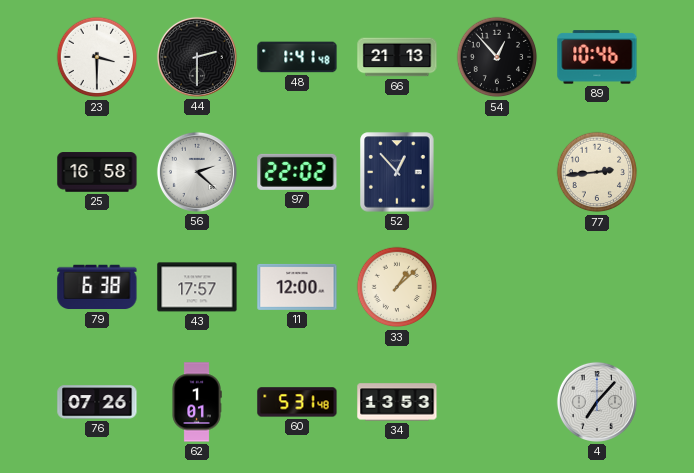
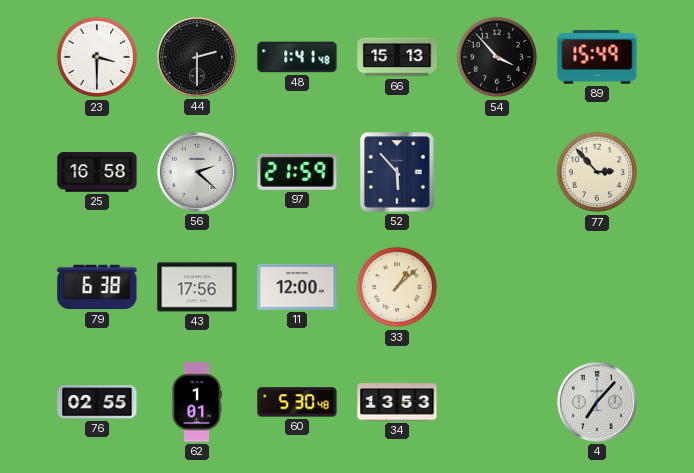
66: 21:13 -> 15:13
54: 12:53 -> 3:53
89: 10:46 -> 15:49
97: 22:02 -> 21:59
52: 12:53 -> 5:53
77: 2:44 -> 2:53
43: 17:57 -> 17:56
76: 07:26 -> 02:55
60: 5:31 -> 5:30
